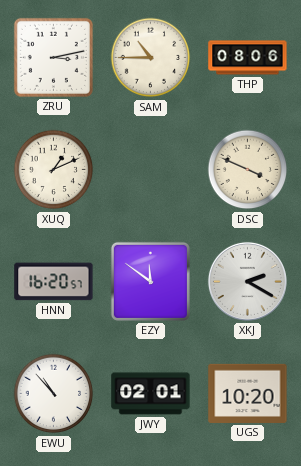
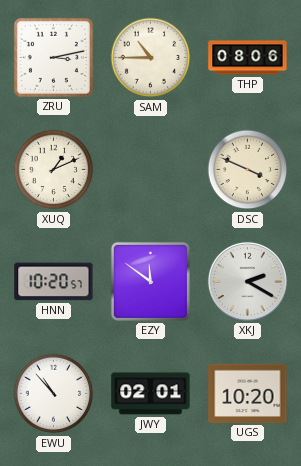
HNN: 16:20 -> 10:20
